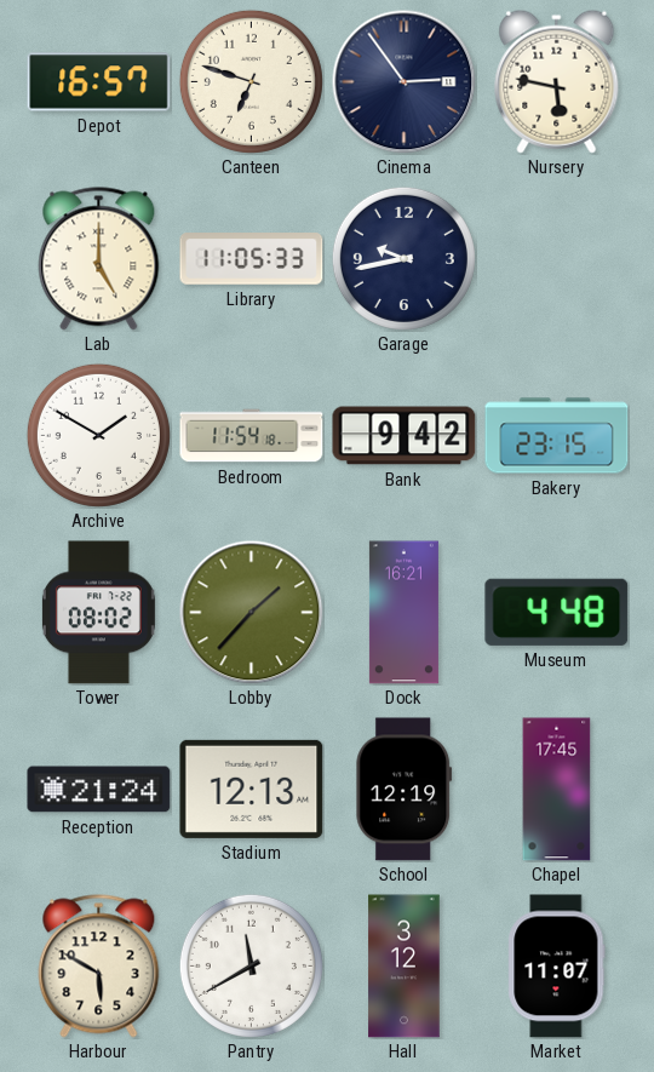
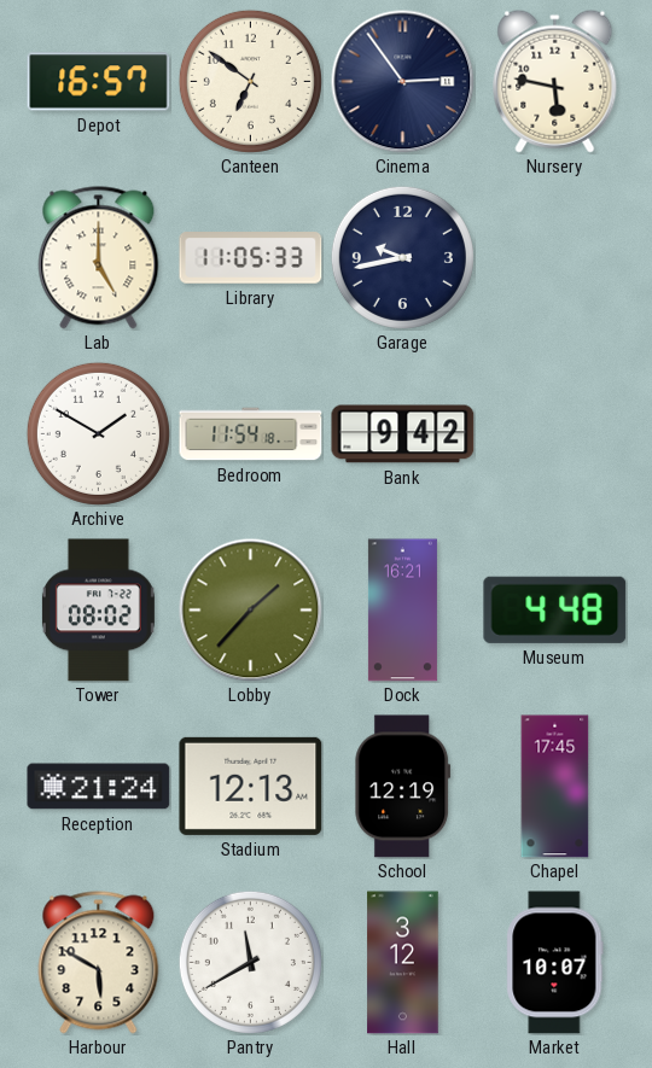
Canteen: 6:48 -> 6:51
Bakery: 23:15 -> none
Market: 11:07 -> 10:07
